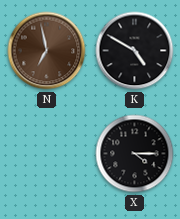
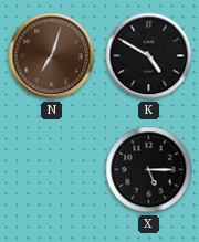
N: 6:58 -> 7:03
X: 4:15 -> 5:15
